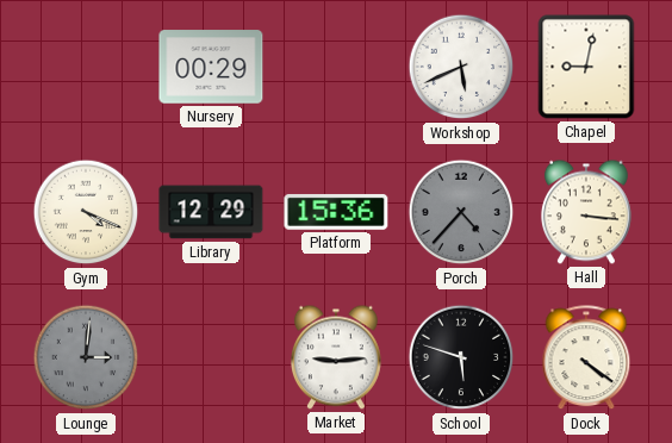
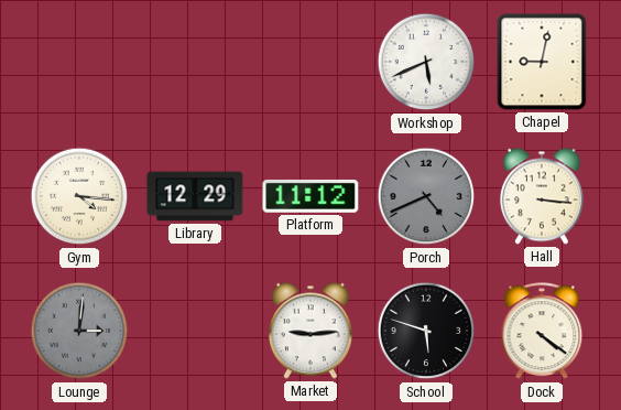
Nursery: 00:29 -> none
Gym: 4:19 -> 4:16
Platform: 15:36 -> 11:12
Porch: 4:37 -> 4:41
